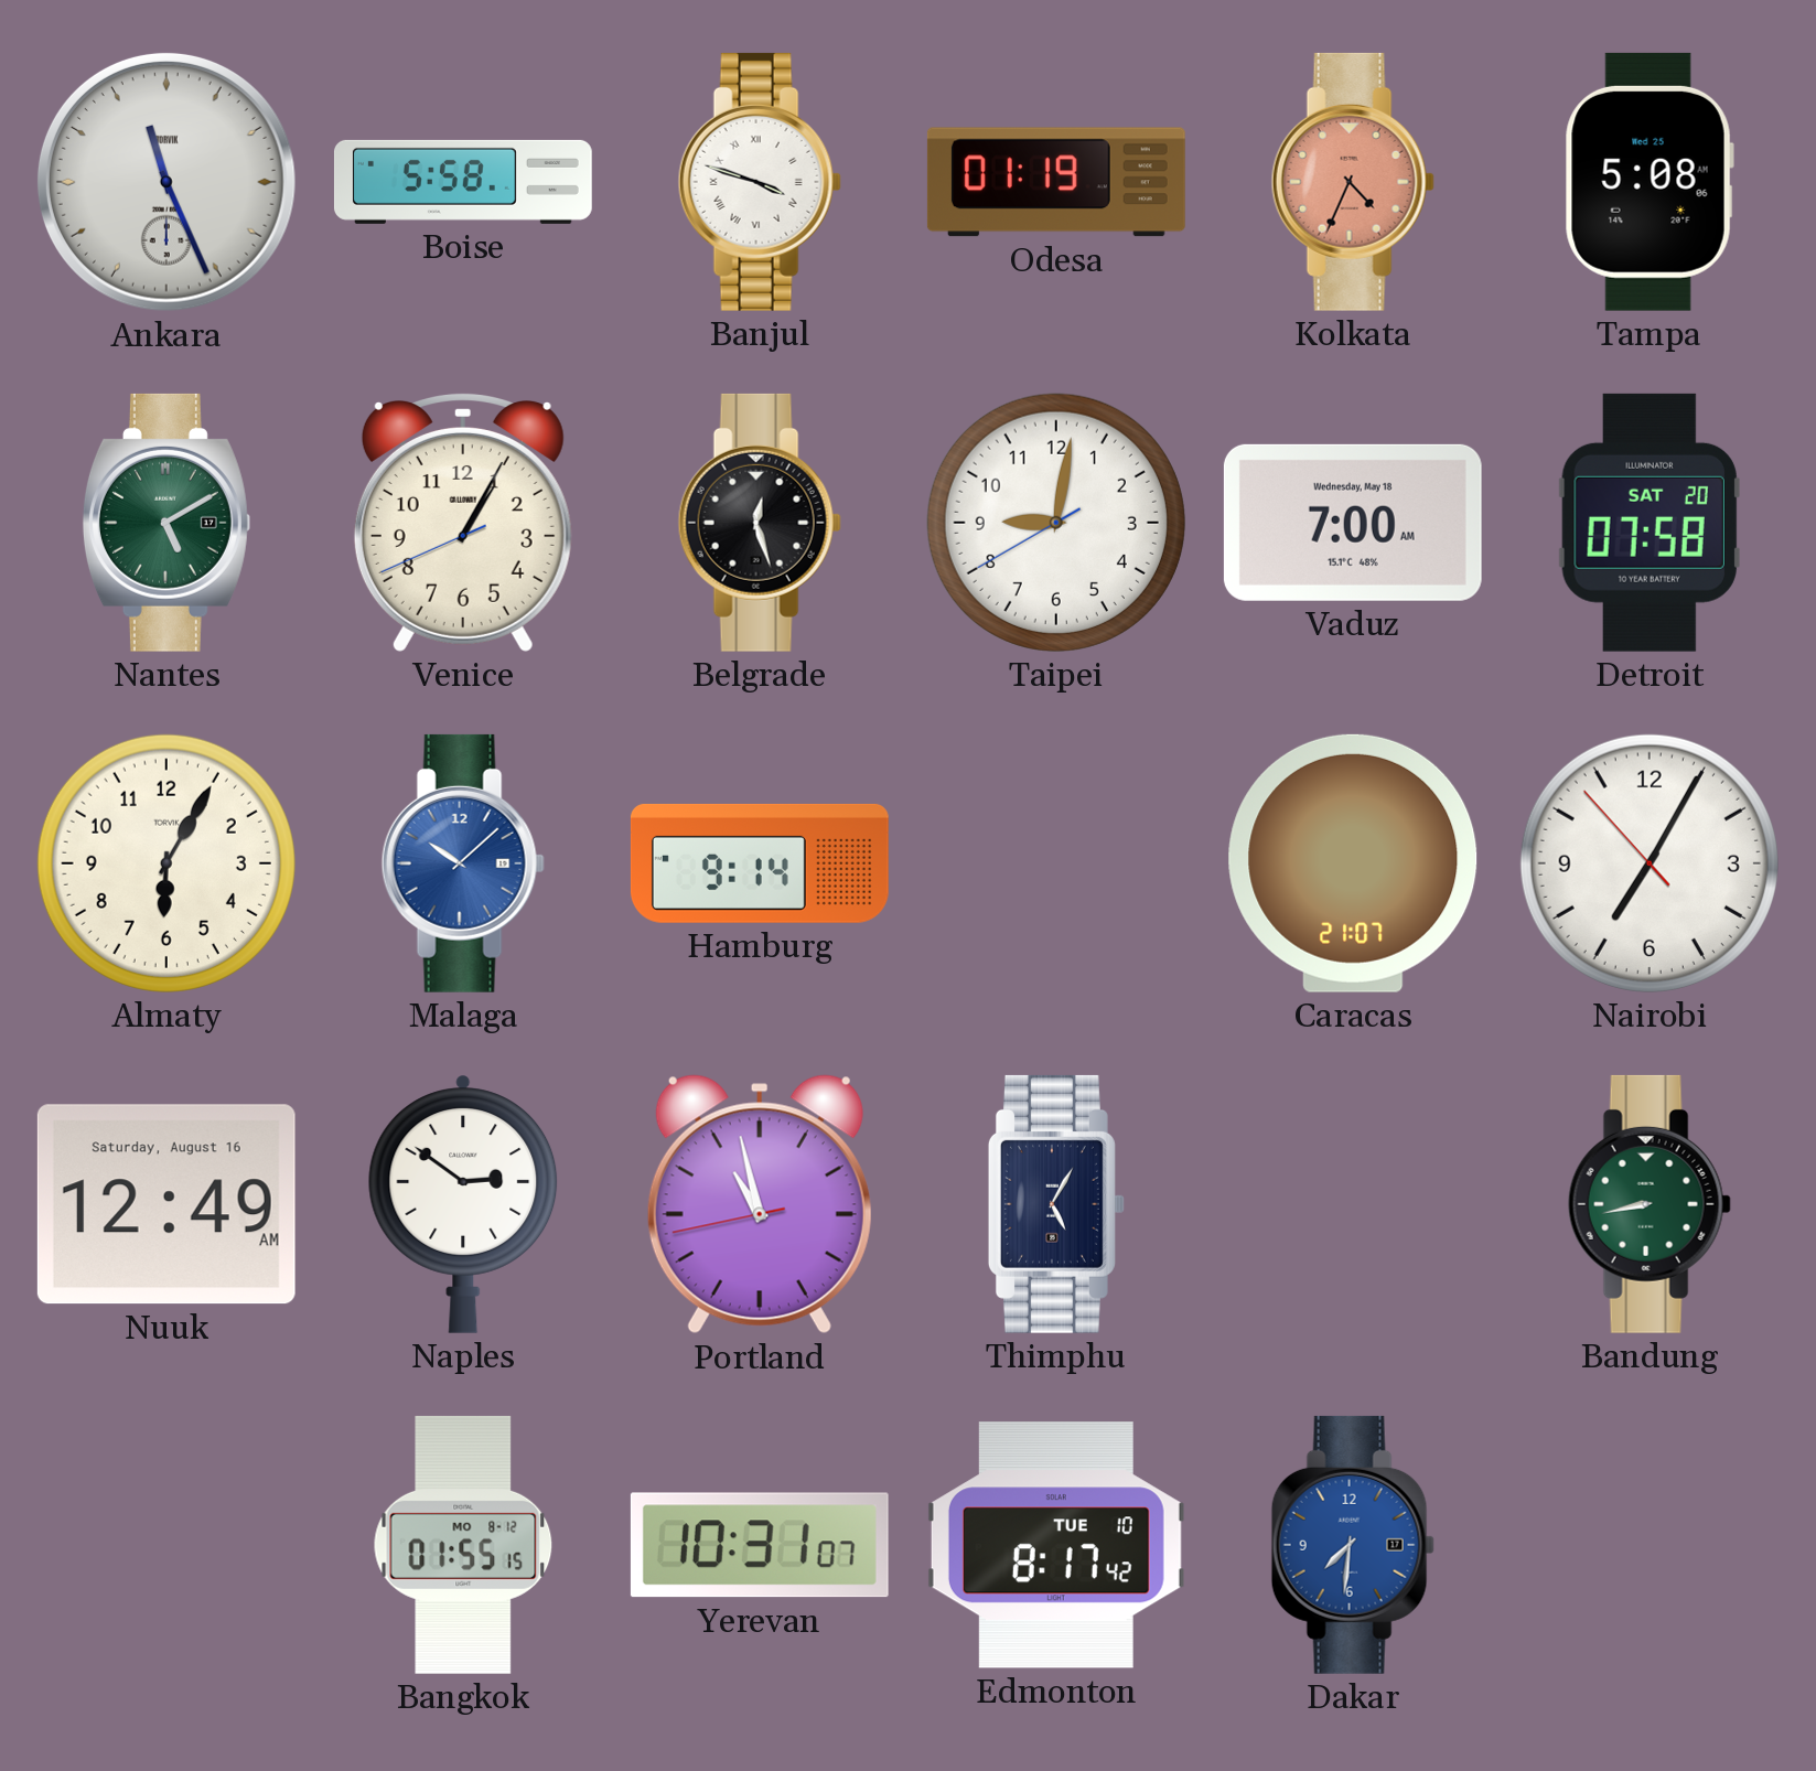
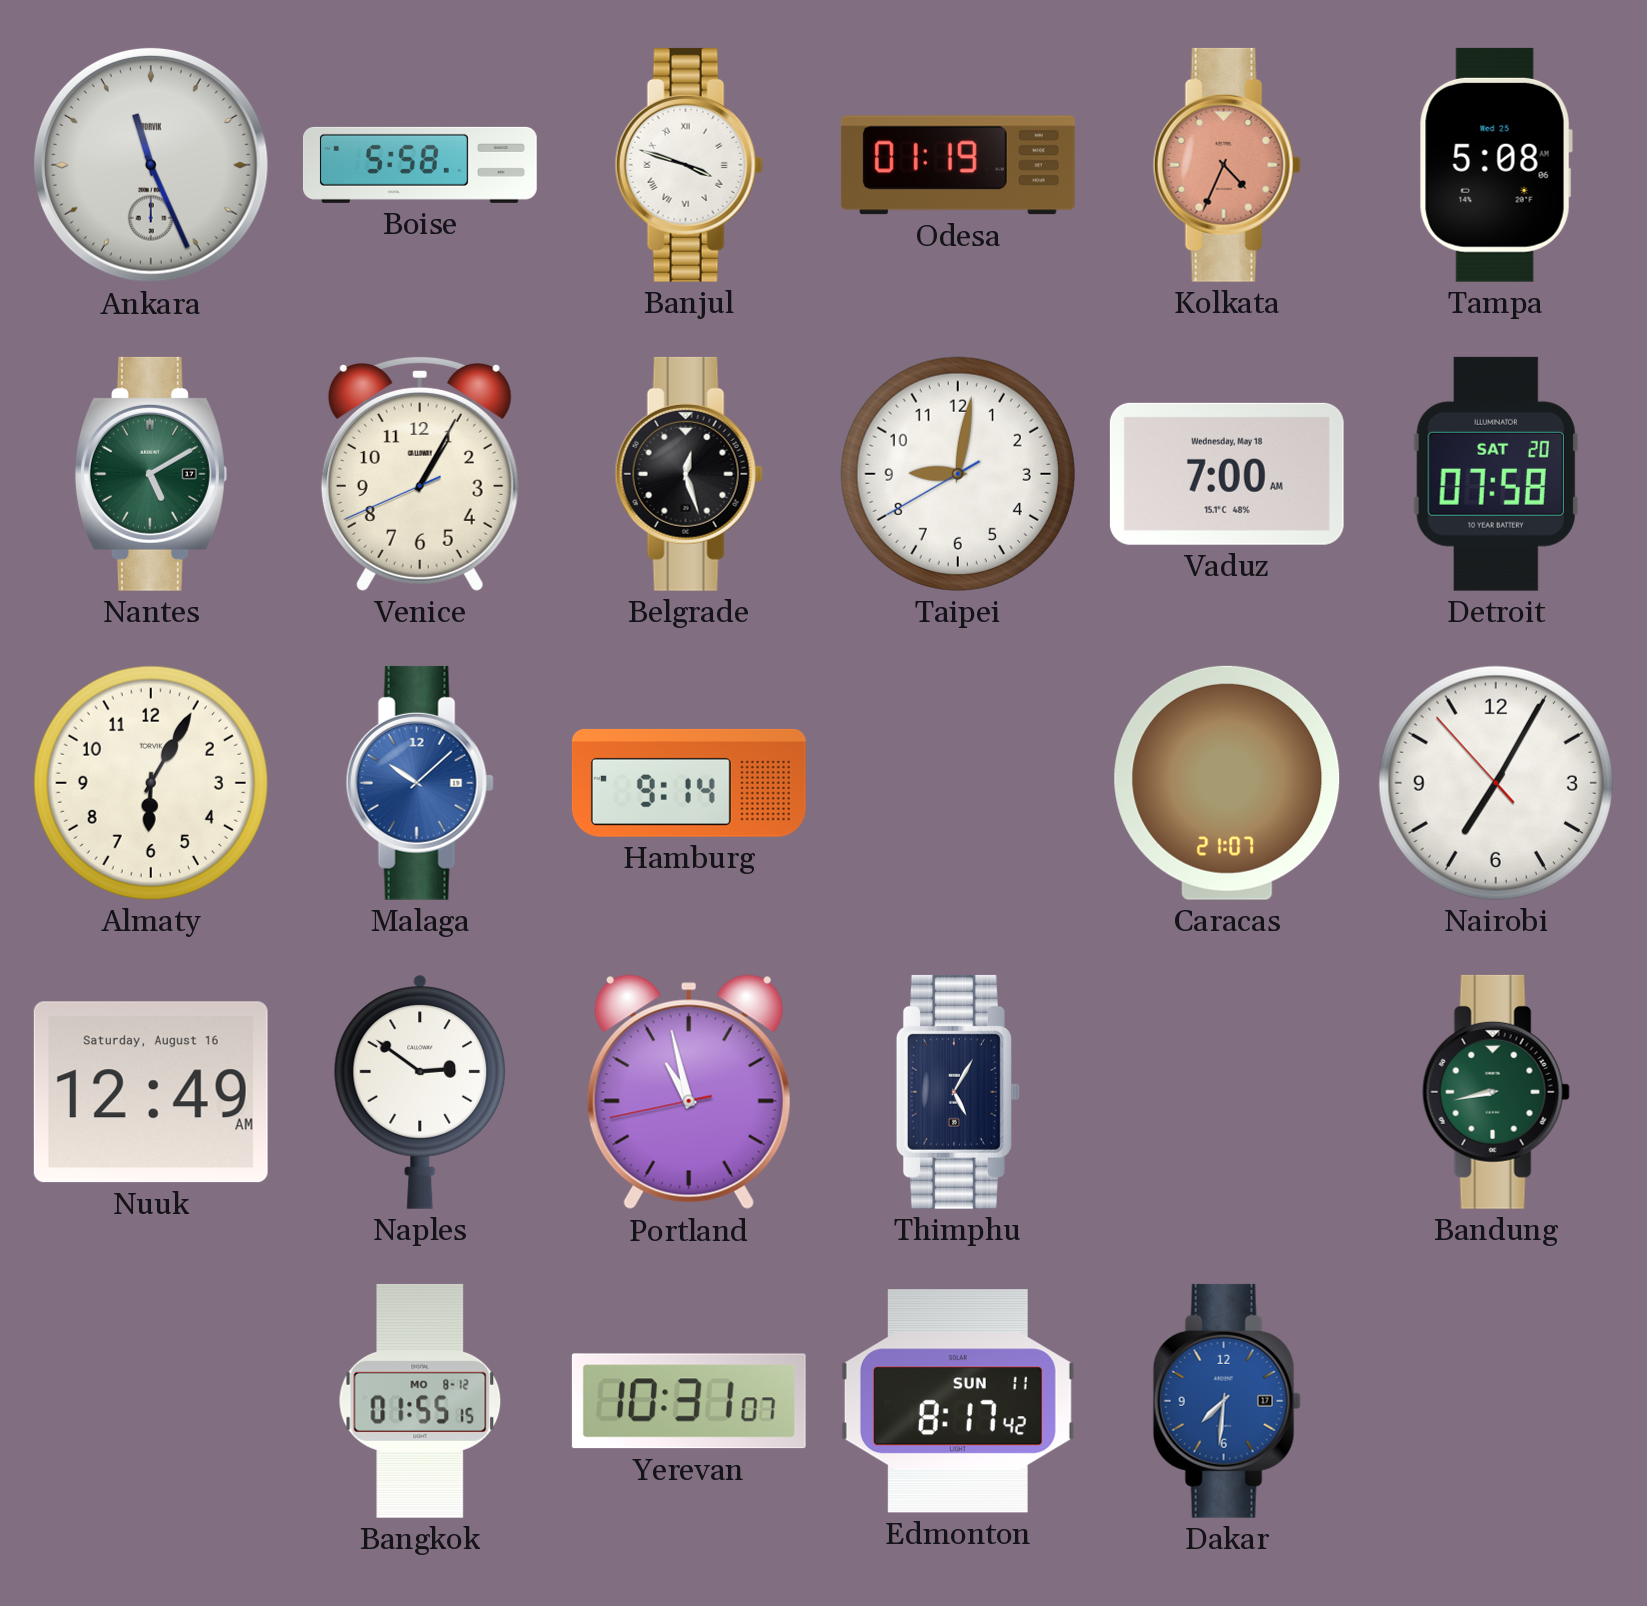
Edmonton date: TUE 10 -> SUN 11
